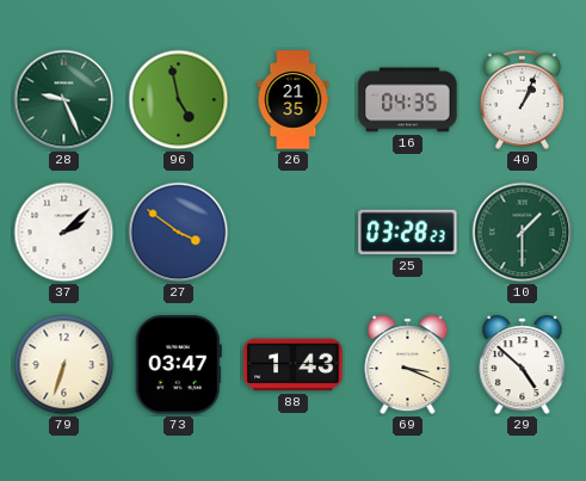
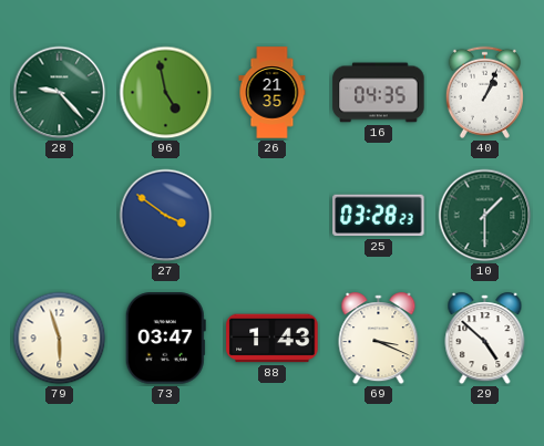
28: 9:26 -> 9:23
37: 2:08 -> none
79: 6:33 -> 5:57
